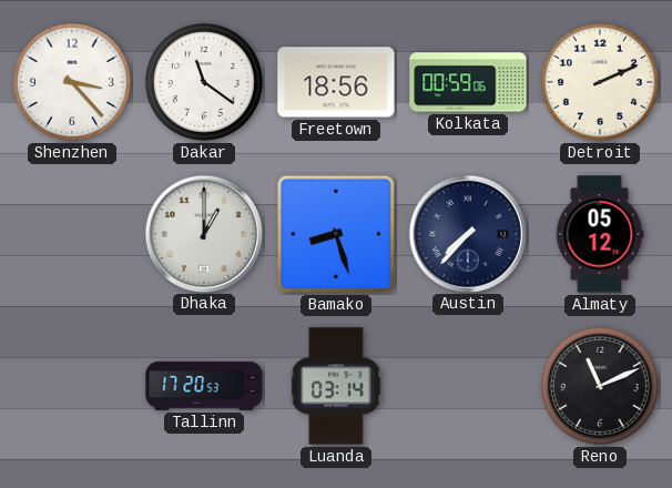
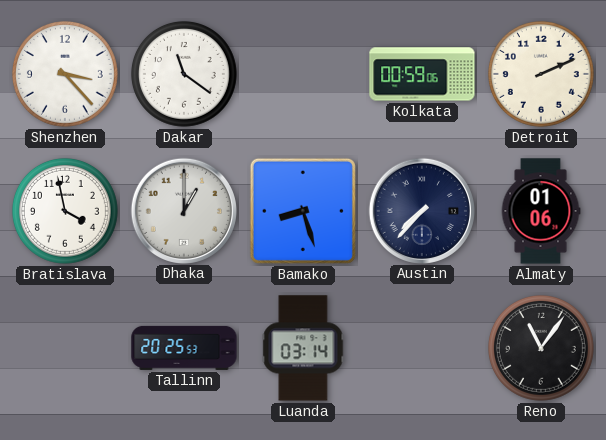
Freetown: 18:56 -> none
Bratislava: none -> 3:58
Almaty: 05:12 -> 01:06
Tallinn: 17:20 -> 20:25
Reno: 11:11 -> 11:06
